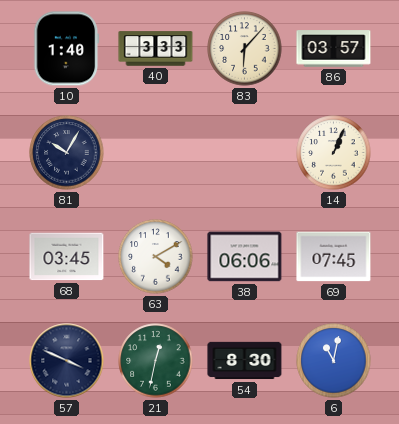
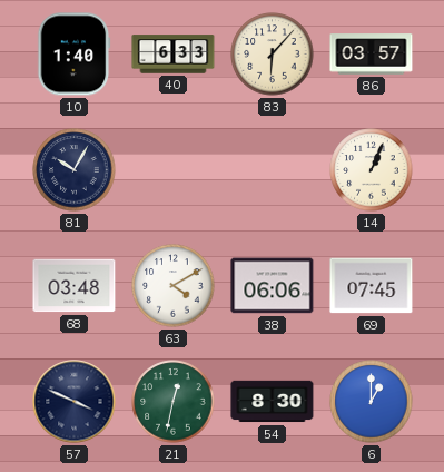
40: 3:33 -> 6:33
68: 03:45 -> 03:48
6: 11:02 -> 1:00
